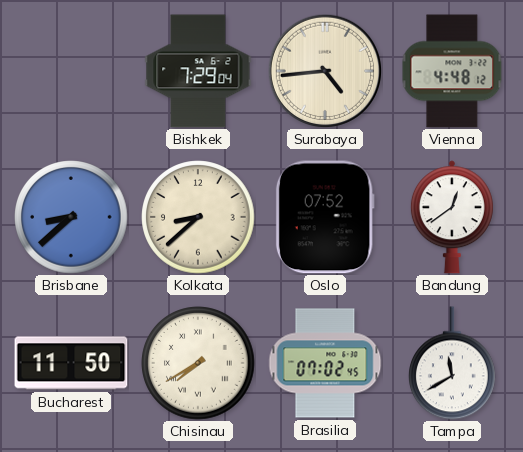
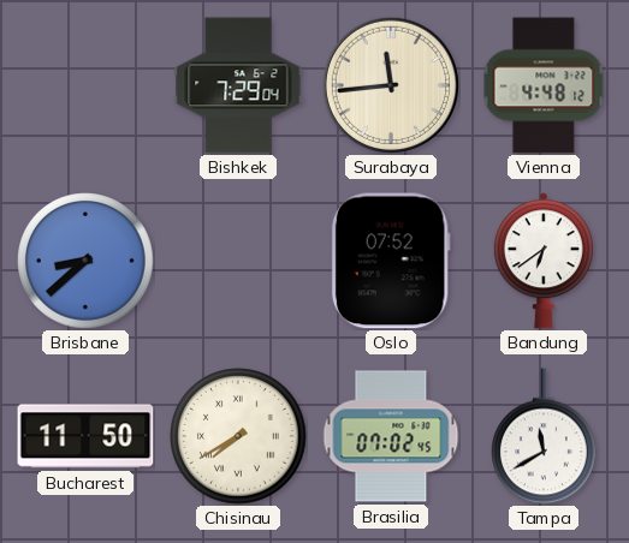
Surabaya: 4:44 -> 11:44
Kolkata: 8:38 -> none
Bandung: 12:39 -> 6:39
